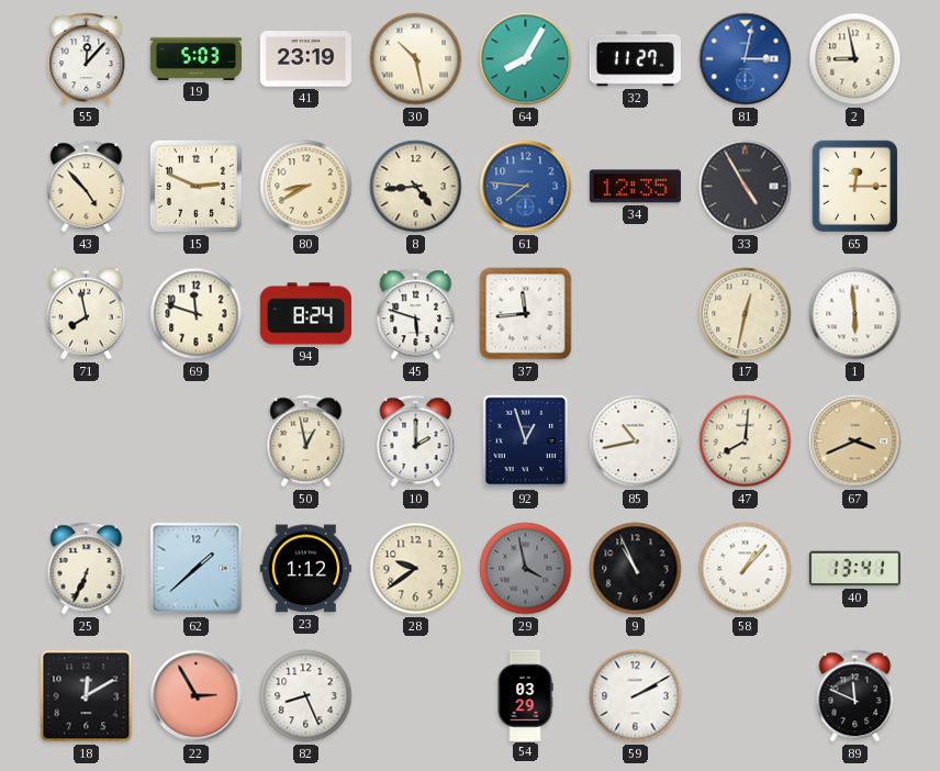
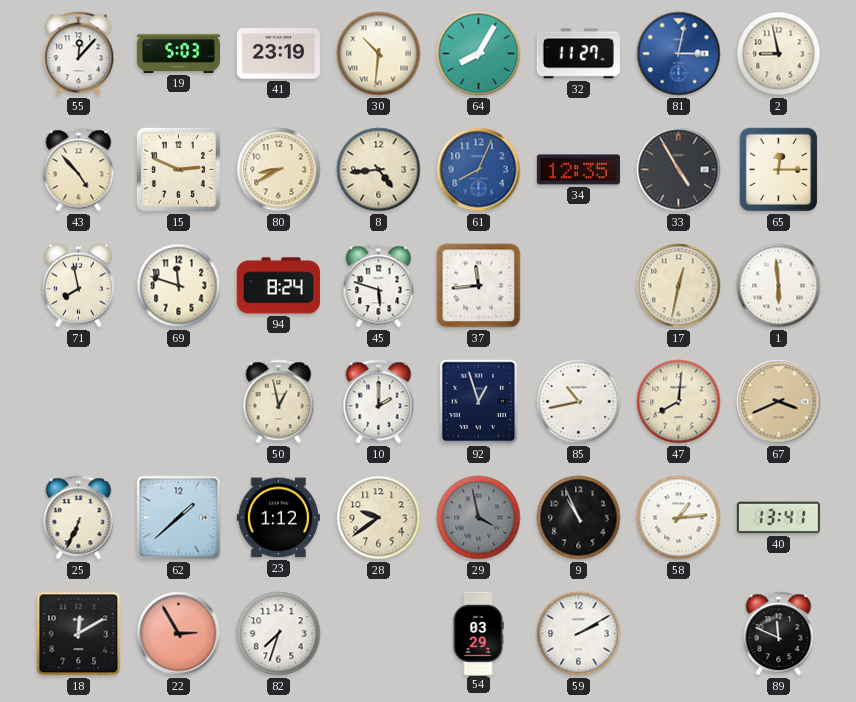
30: 10:28 -> 10:31
61: 7:46 -> 8:04
58: 1:07 -> 1:14
82: 8:26 -> 7:33
